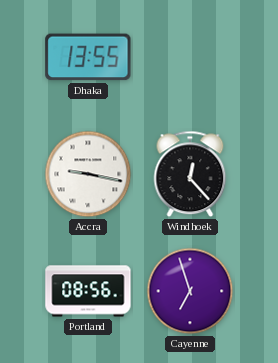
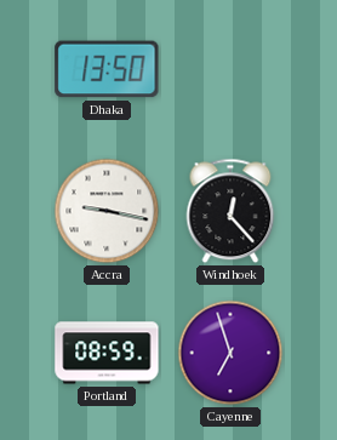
Dhaka: 13:55 -> 13:50
Portland: 08:56 -> 08:59
